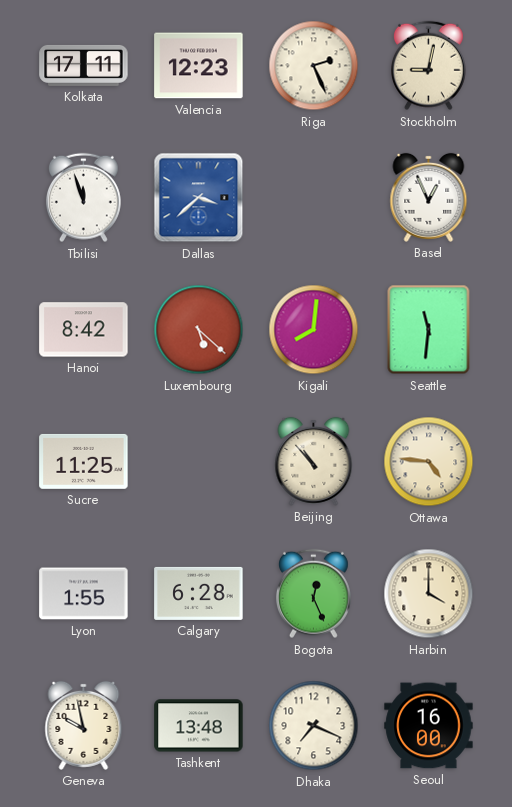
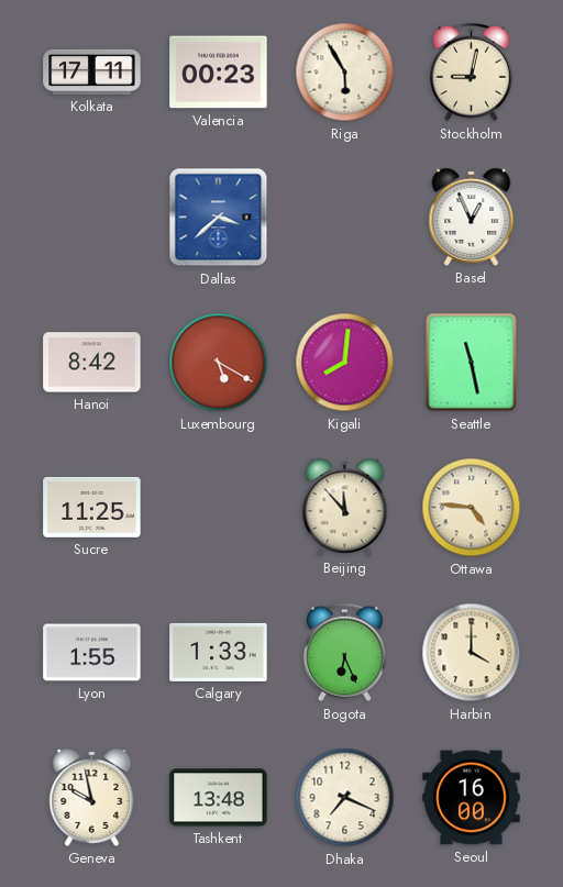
Valencia: 12:23 -> 00:23
Riga: 2:26 -> 5:55
Tbilisi: 11:57 -> none
Luxembourg: 5:22 -> 5:20
Seattle: 11:31 -> 11:28
Beijing: 10:53 -> 11:53
Calgary: 6:28 -> 1:33
Bogota: 12:26 -> 6:26
